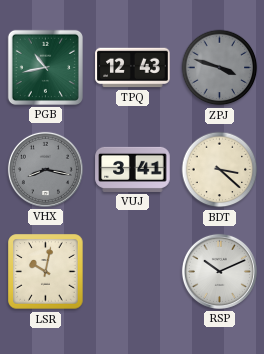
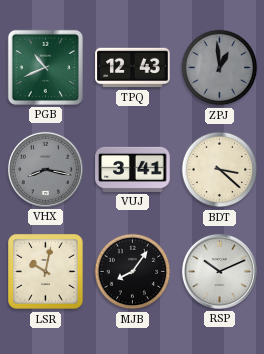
PGB: 10:43 -> 10:41
ZPJ: 3:48 -> 12:59
MJB: none -> 8:06
